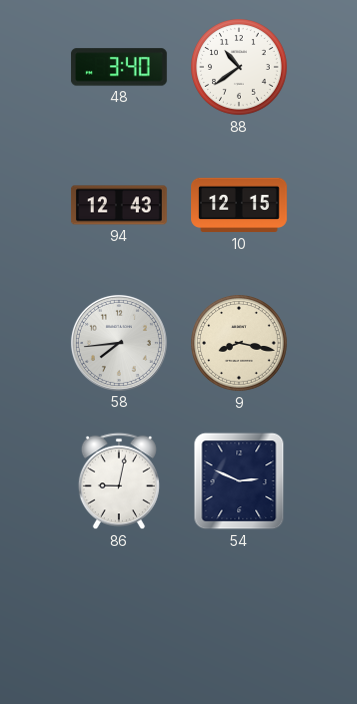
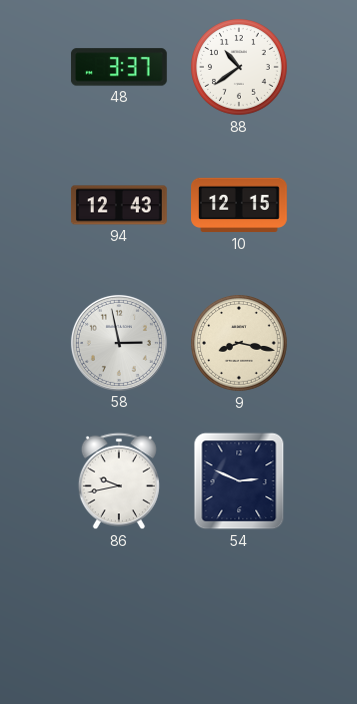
48: 3:40 -> 3:37
58: 7:44 -> 2:58
86: 9:02 -> 9:43
